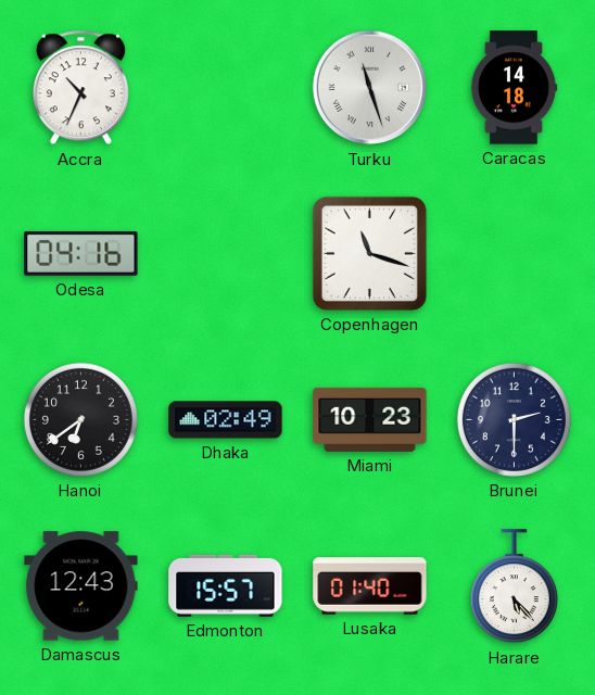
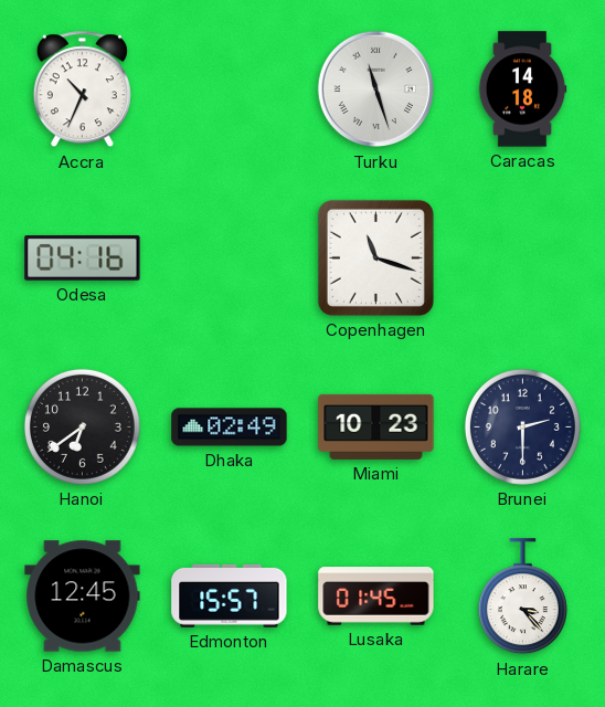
Damascus: 12:43 -> 12:45
Lusaka: 01:40 -> 01:45
Harare: 5:23 -> 3:23
